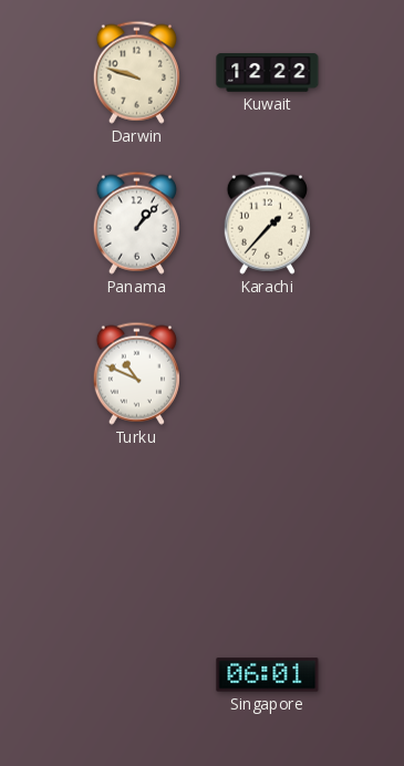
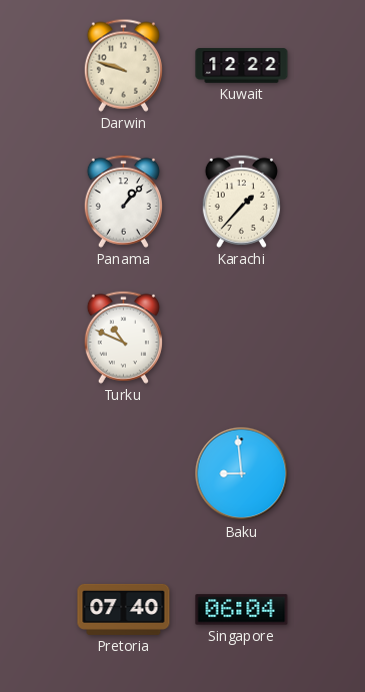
Baku: none -> 8:59
Pretoria: none -> 07:40
Singapore: 06:01 -> 06:04
